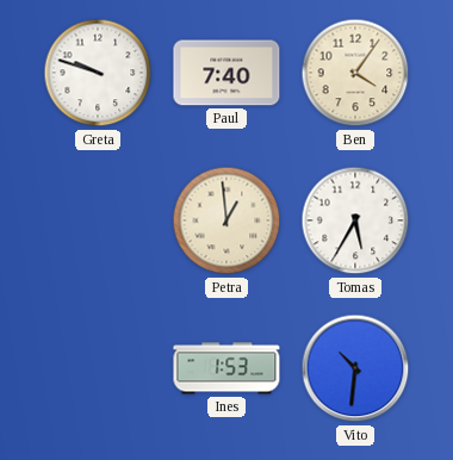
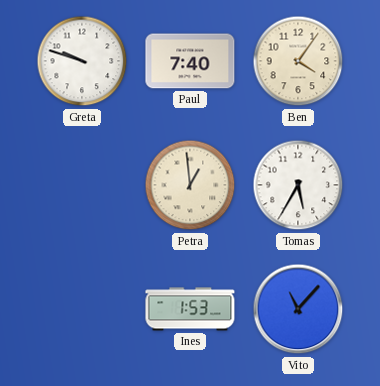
Vito: 10:31 -> 11:07
